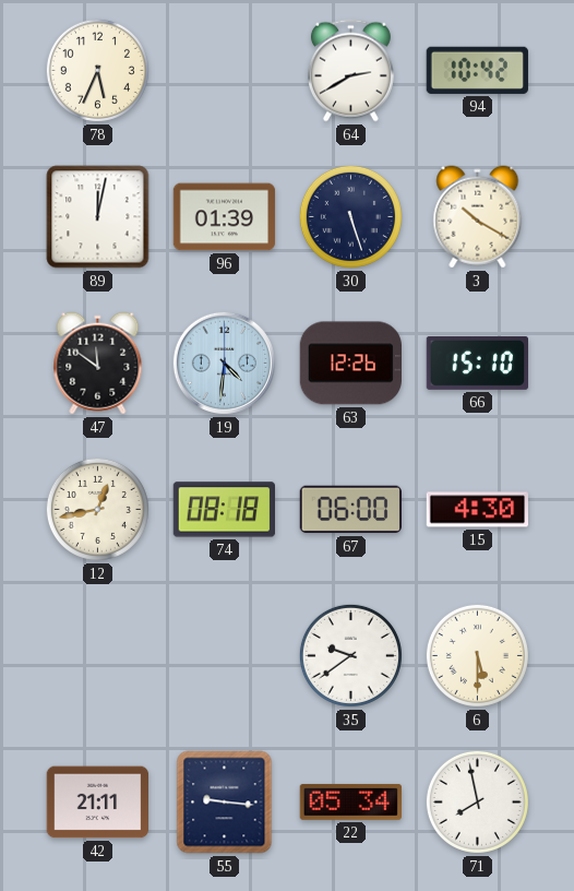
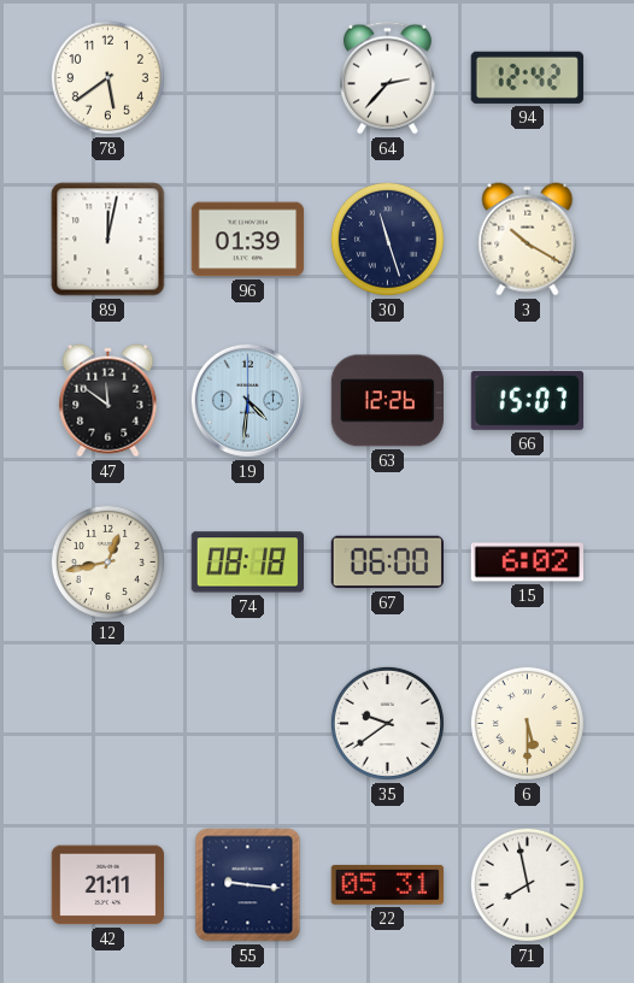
78: 5:34 -> 5:39
64: 2:40 -> 2:37
94: 10:42 -> 12:42
30: 5:27 -> 11:27
66: 15:10 -> 15:07
15: 4:30 -> 6:02
22: 05:34 -> 05:31
